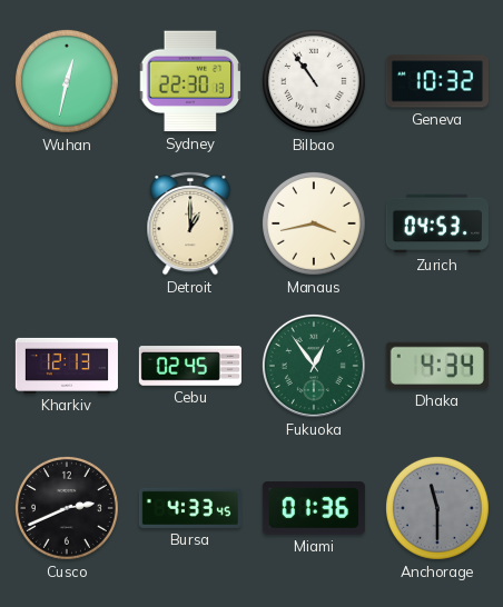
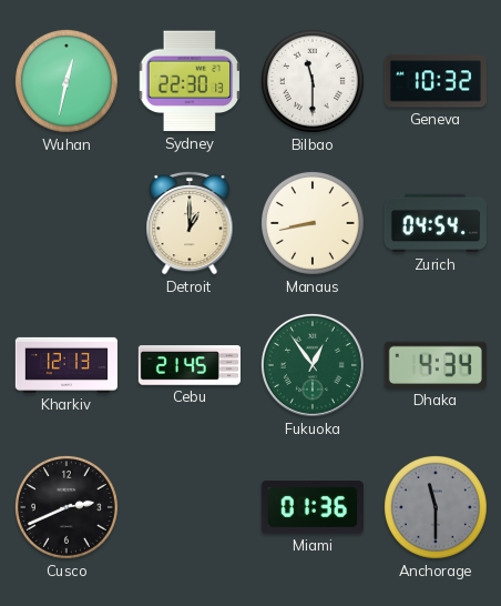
Bilbao: 10:54 -> 11:30
Manaus: 3:43 -> 8:43
Zurich: 04:53 -> 04:54
Cebu: 02:45 -> 21:45
Bursa: 4:33 -> none
